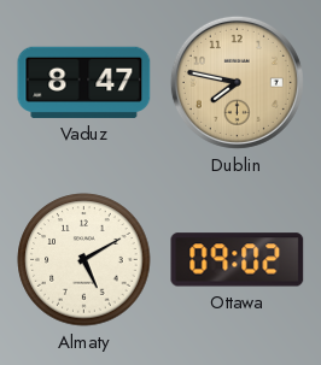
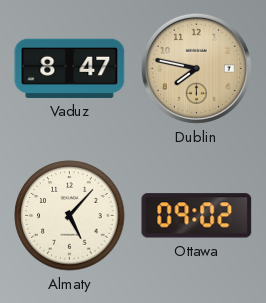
Almaty: 5:10 -> 5:07
